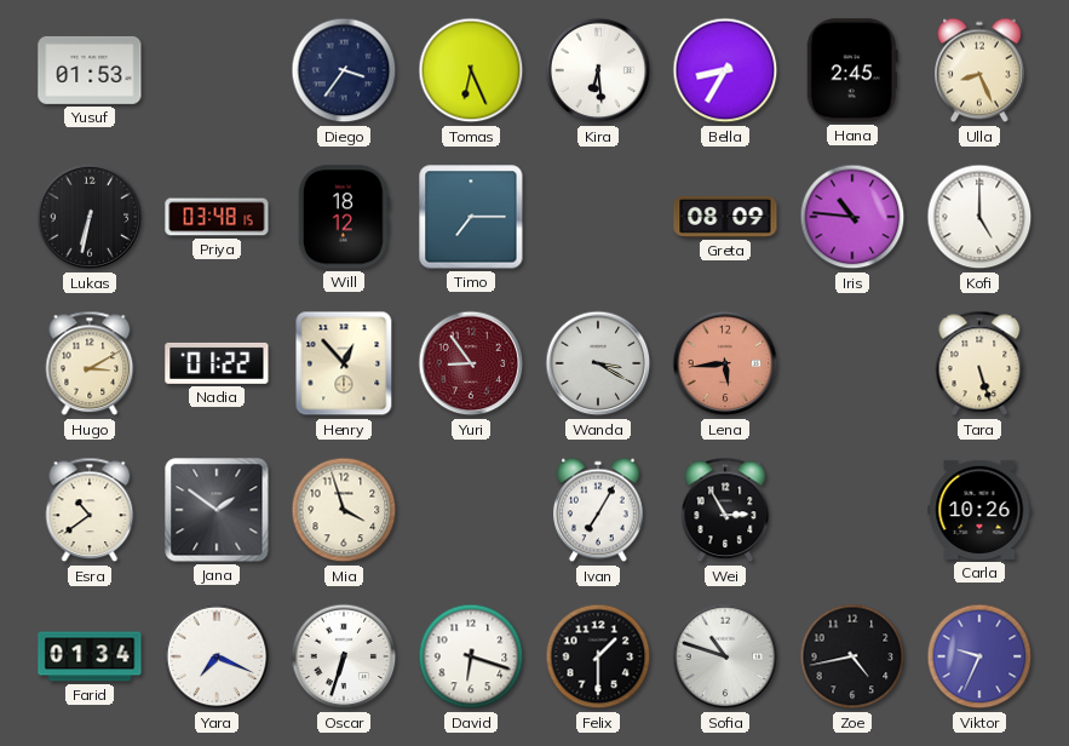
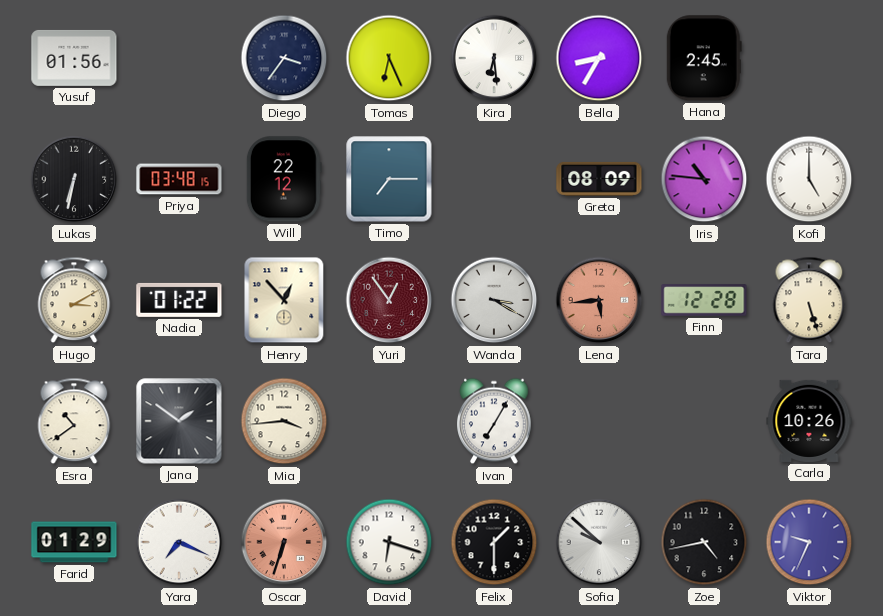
Yusuf: 01:53 -> 01:56
Ulla: 8:26 -> none
Will: 18:12 -> 22:12
Yuri: 8:54 -> 12:54
Finn: none -> 12:28
Mia: 3:57 -> 3:44
Wei: 2:55 -> none
Farid: 01:34 -> 01:29
Oscar dial: white -> salmon
Sofia: 10:48 -> 9:52
